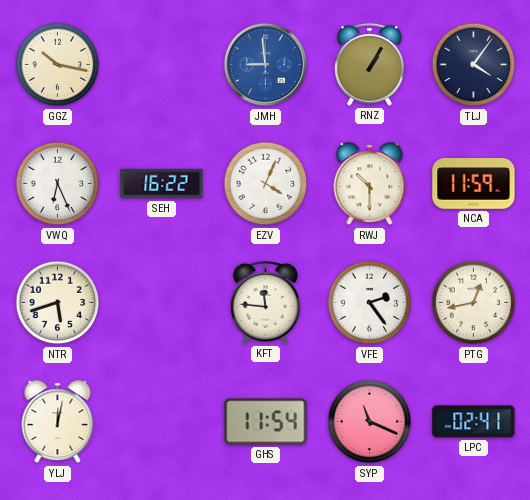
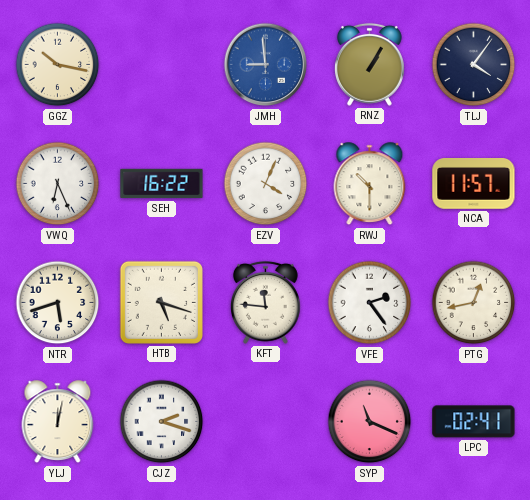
NCA: 11:59 -> 11:57
HTB: none -> 5:18
CJZ: none -> 2:18
GHS: 11:54 -> none
